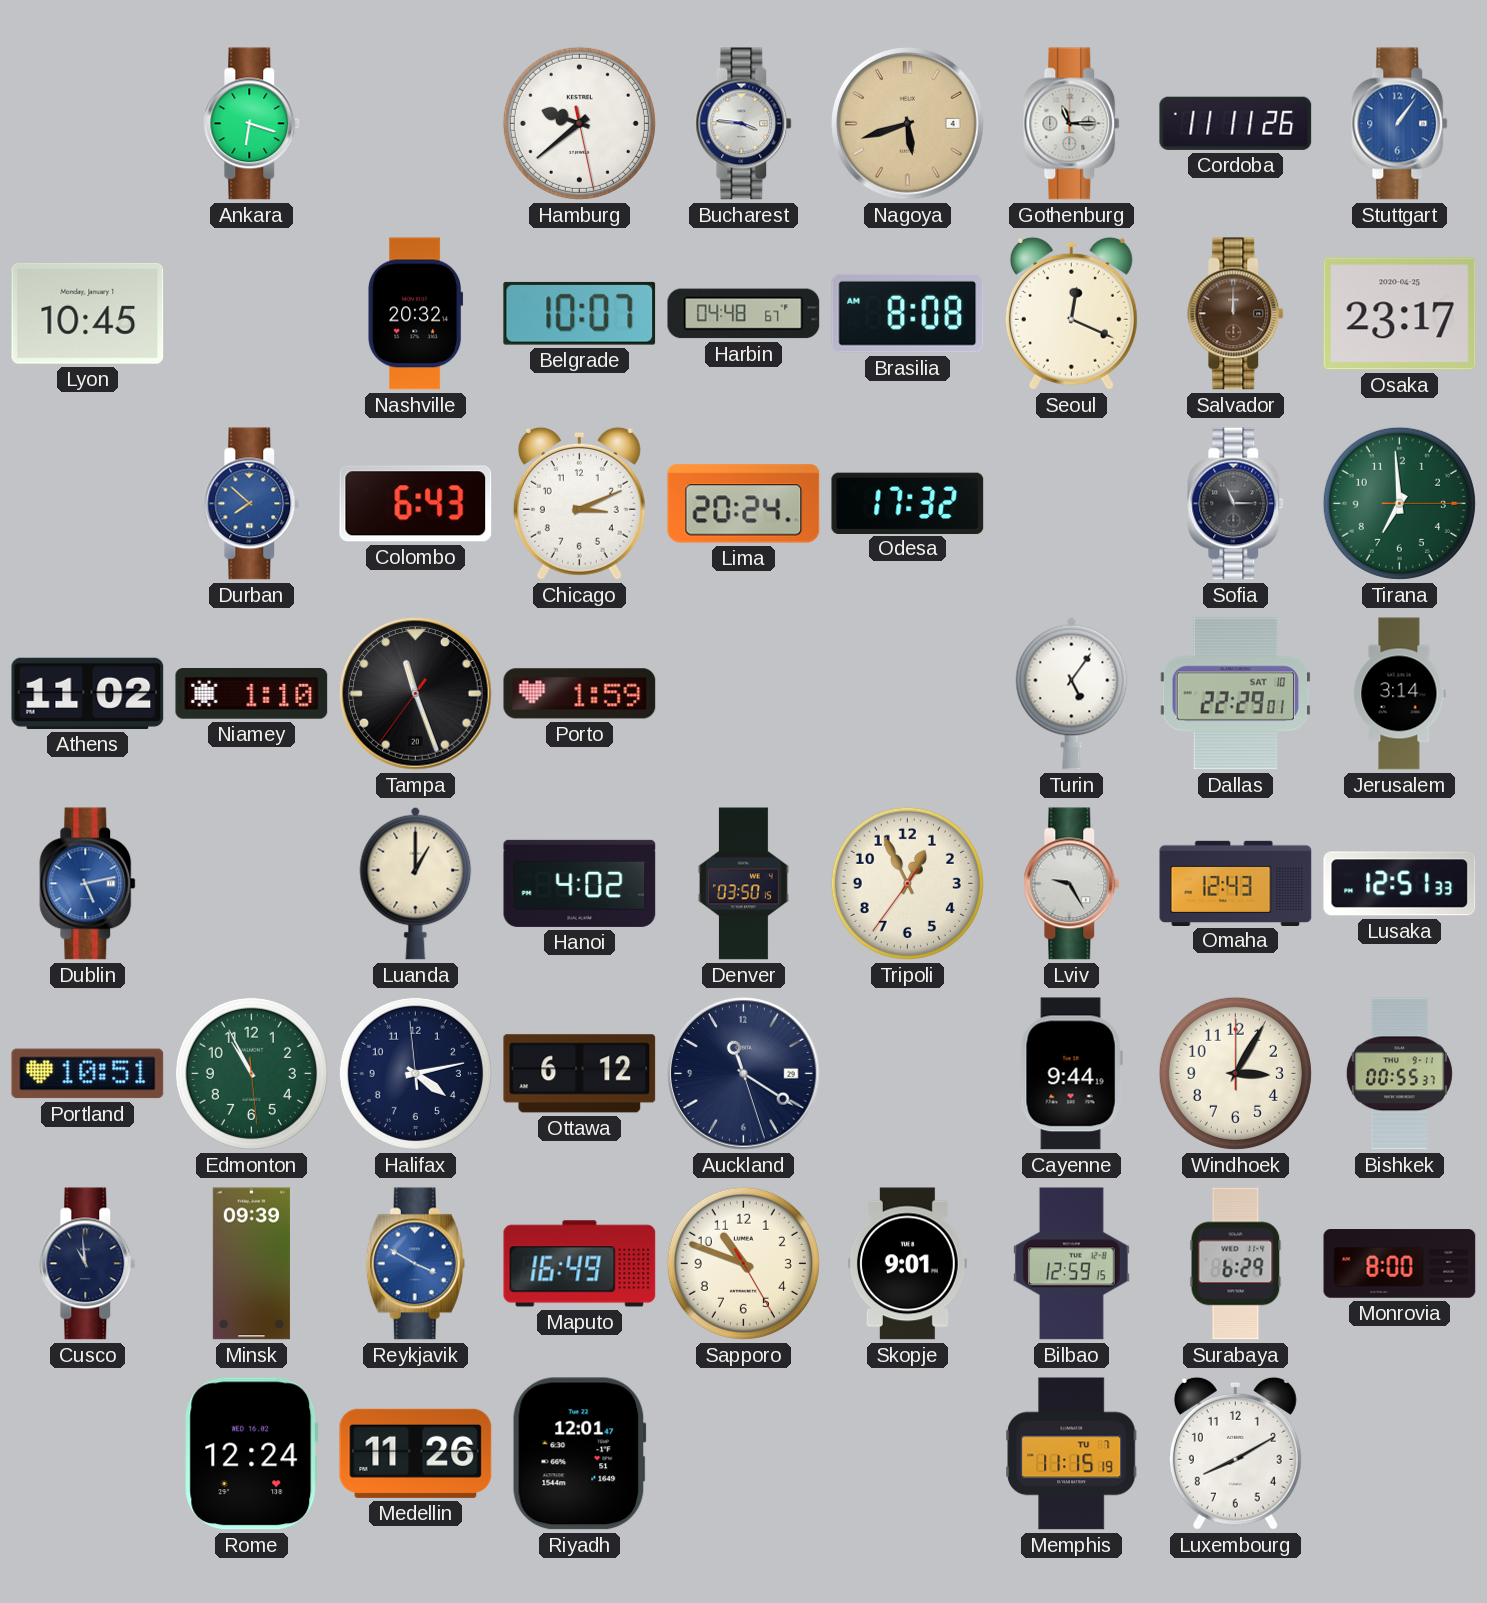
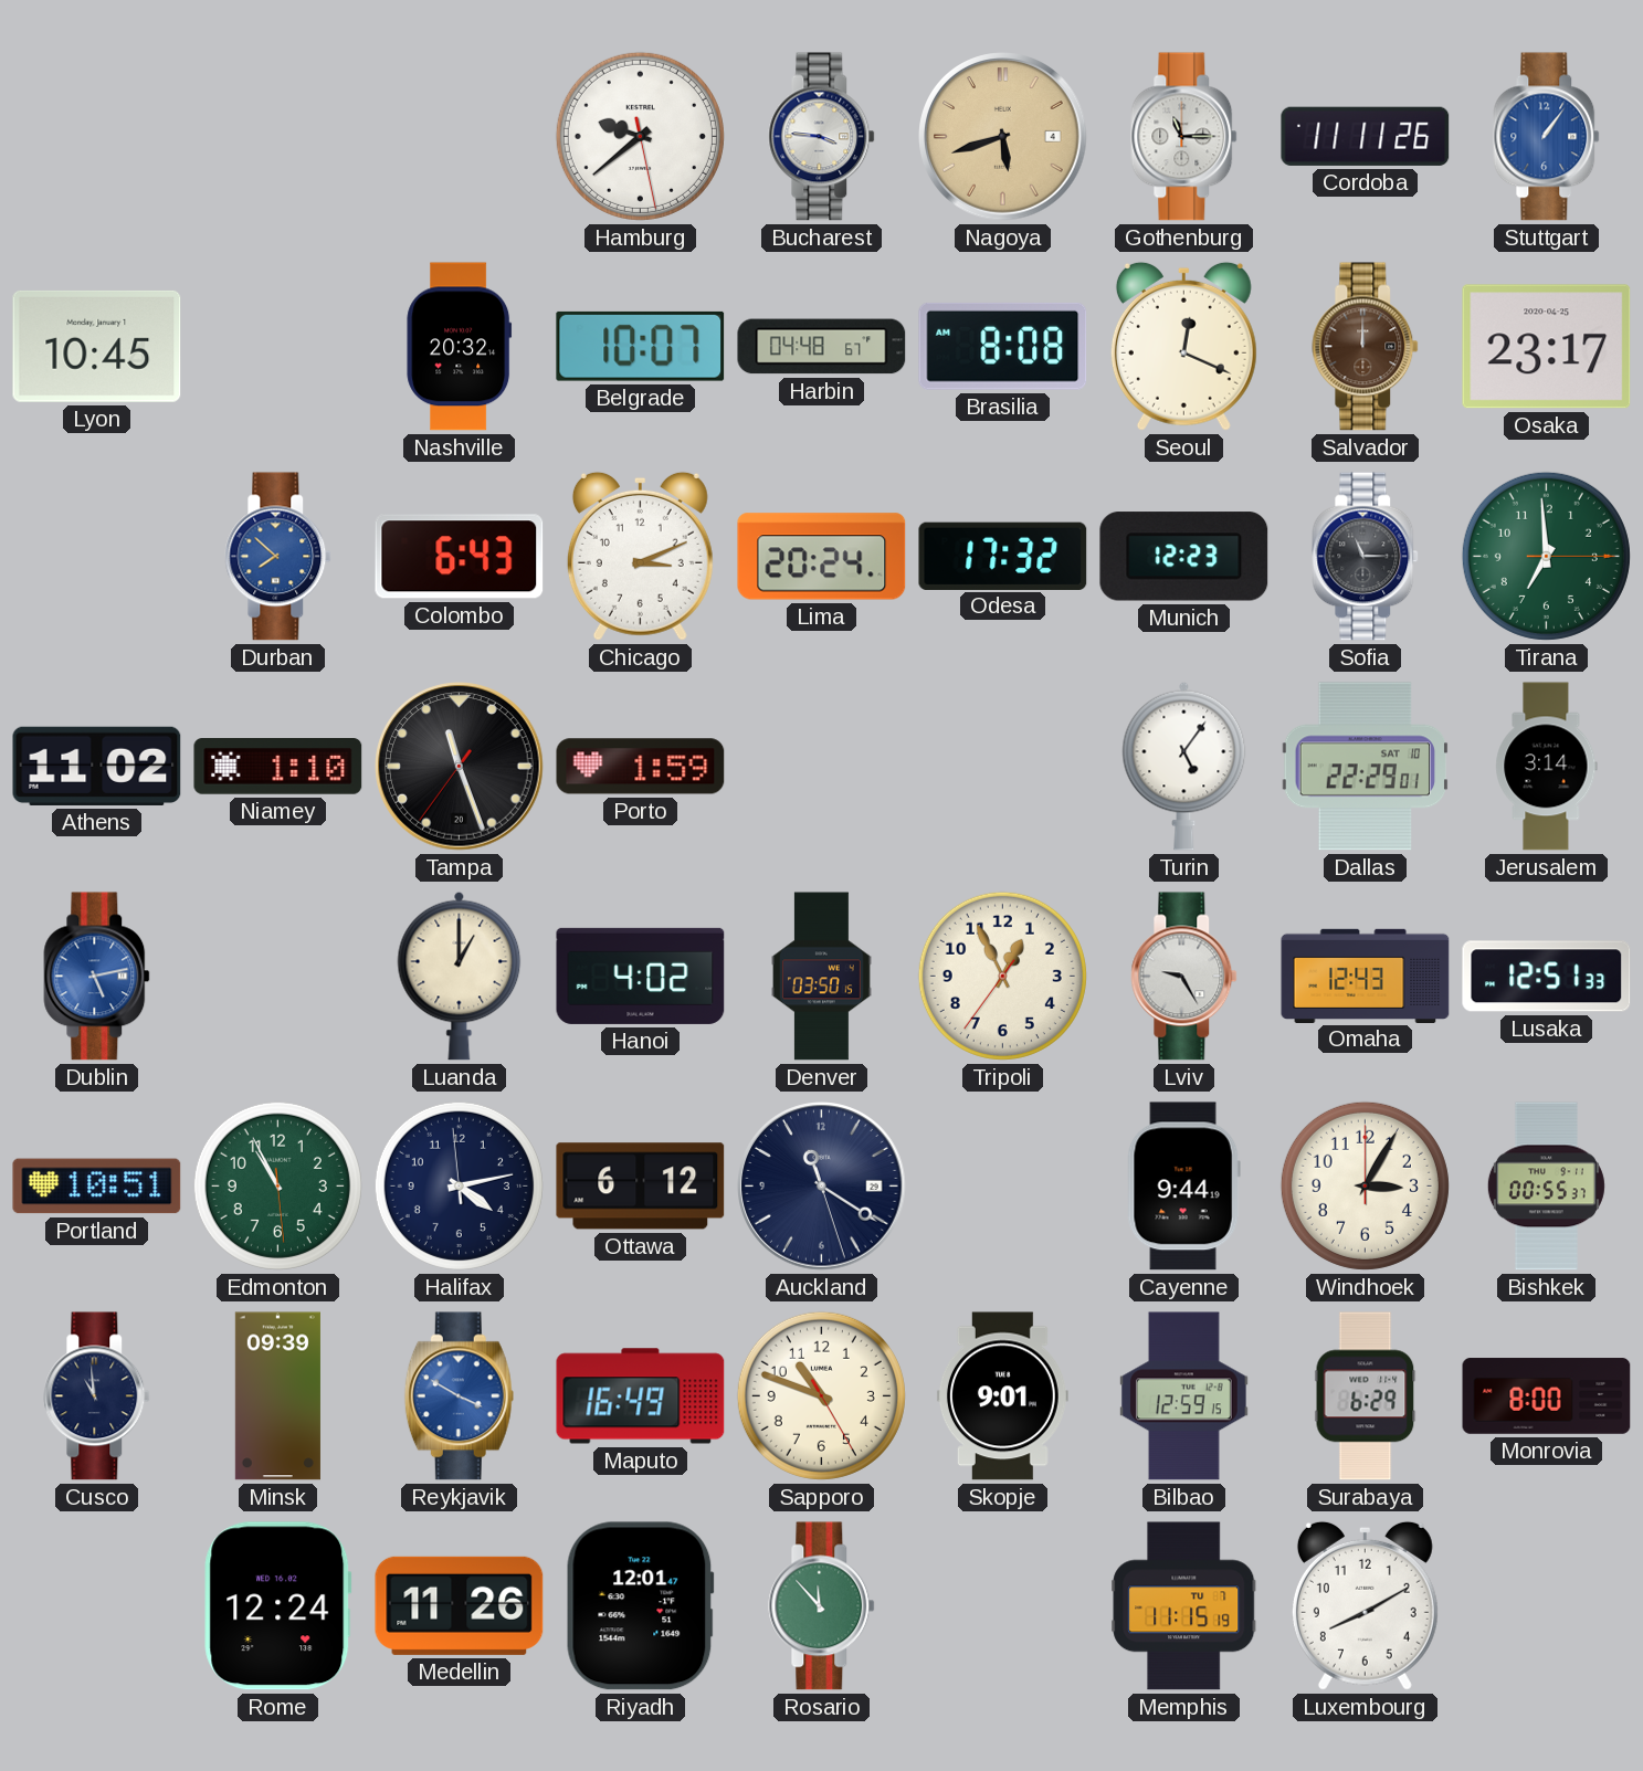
Ankara: 6:18 -> none
Munich: none -> 12:23
Rosario: none -> 11:53
